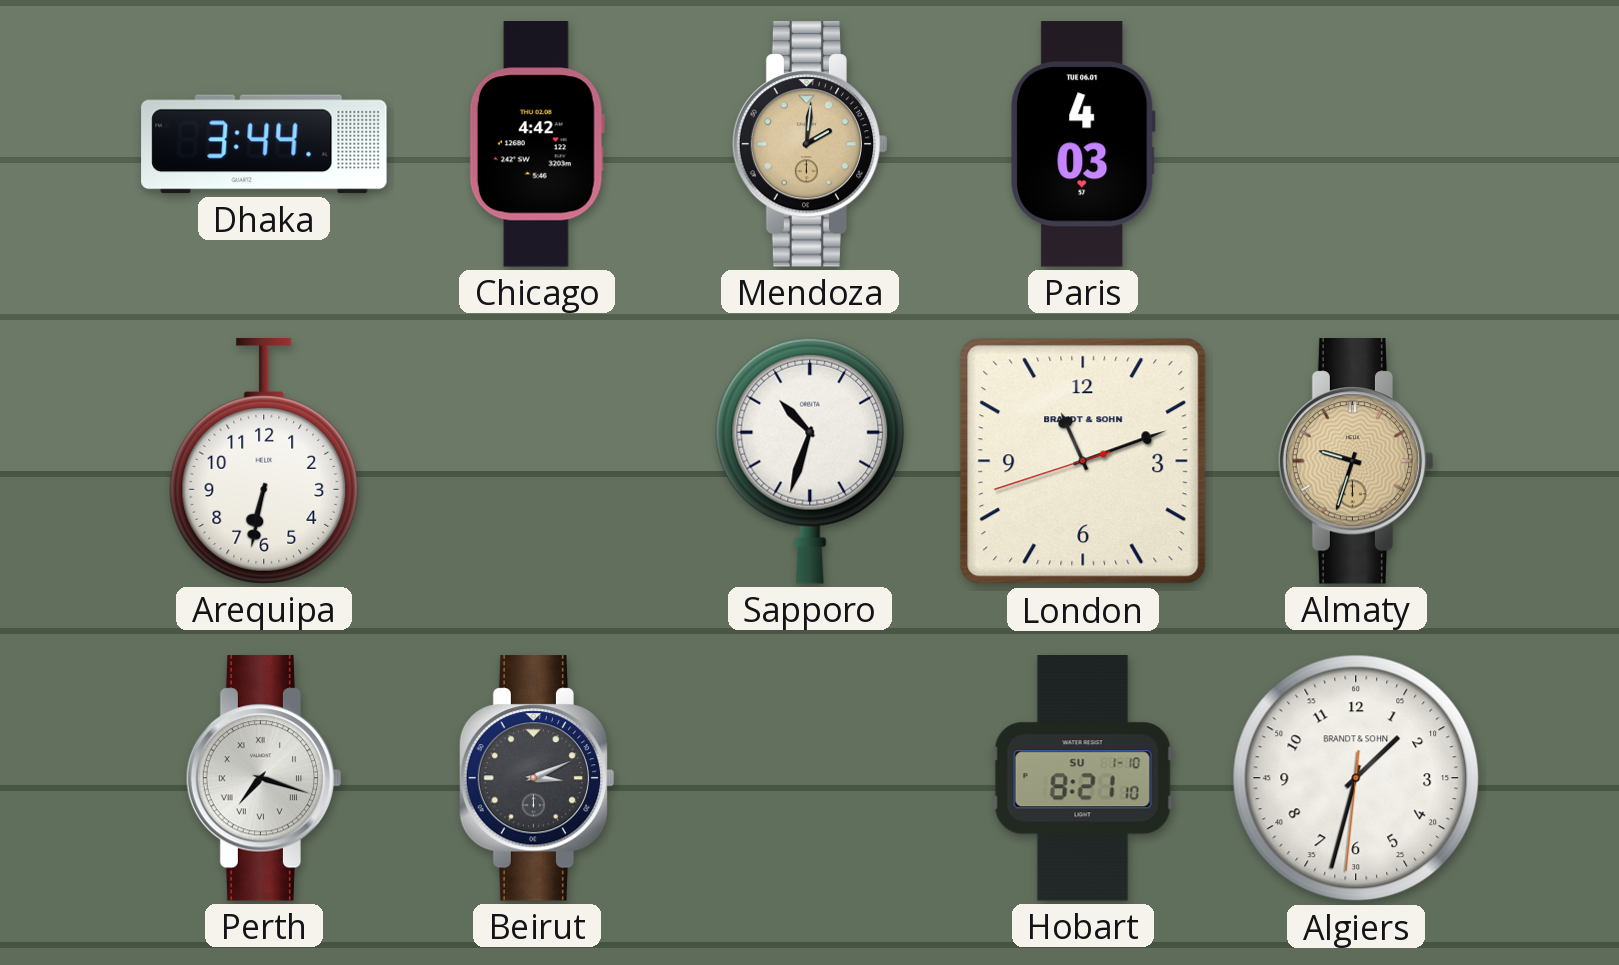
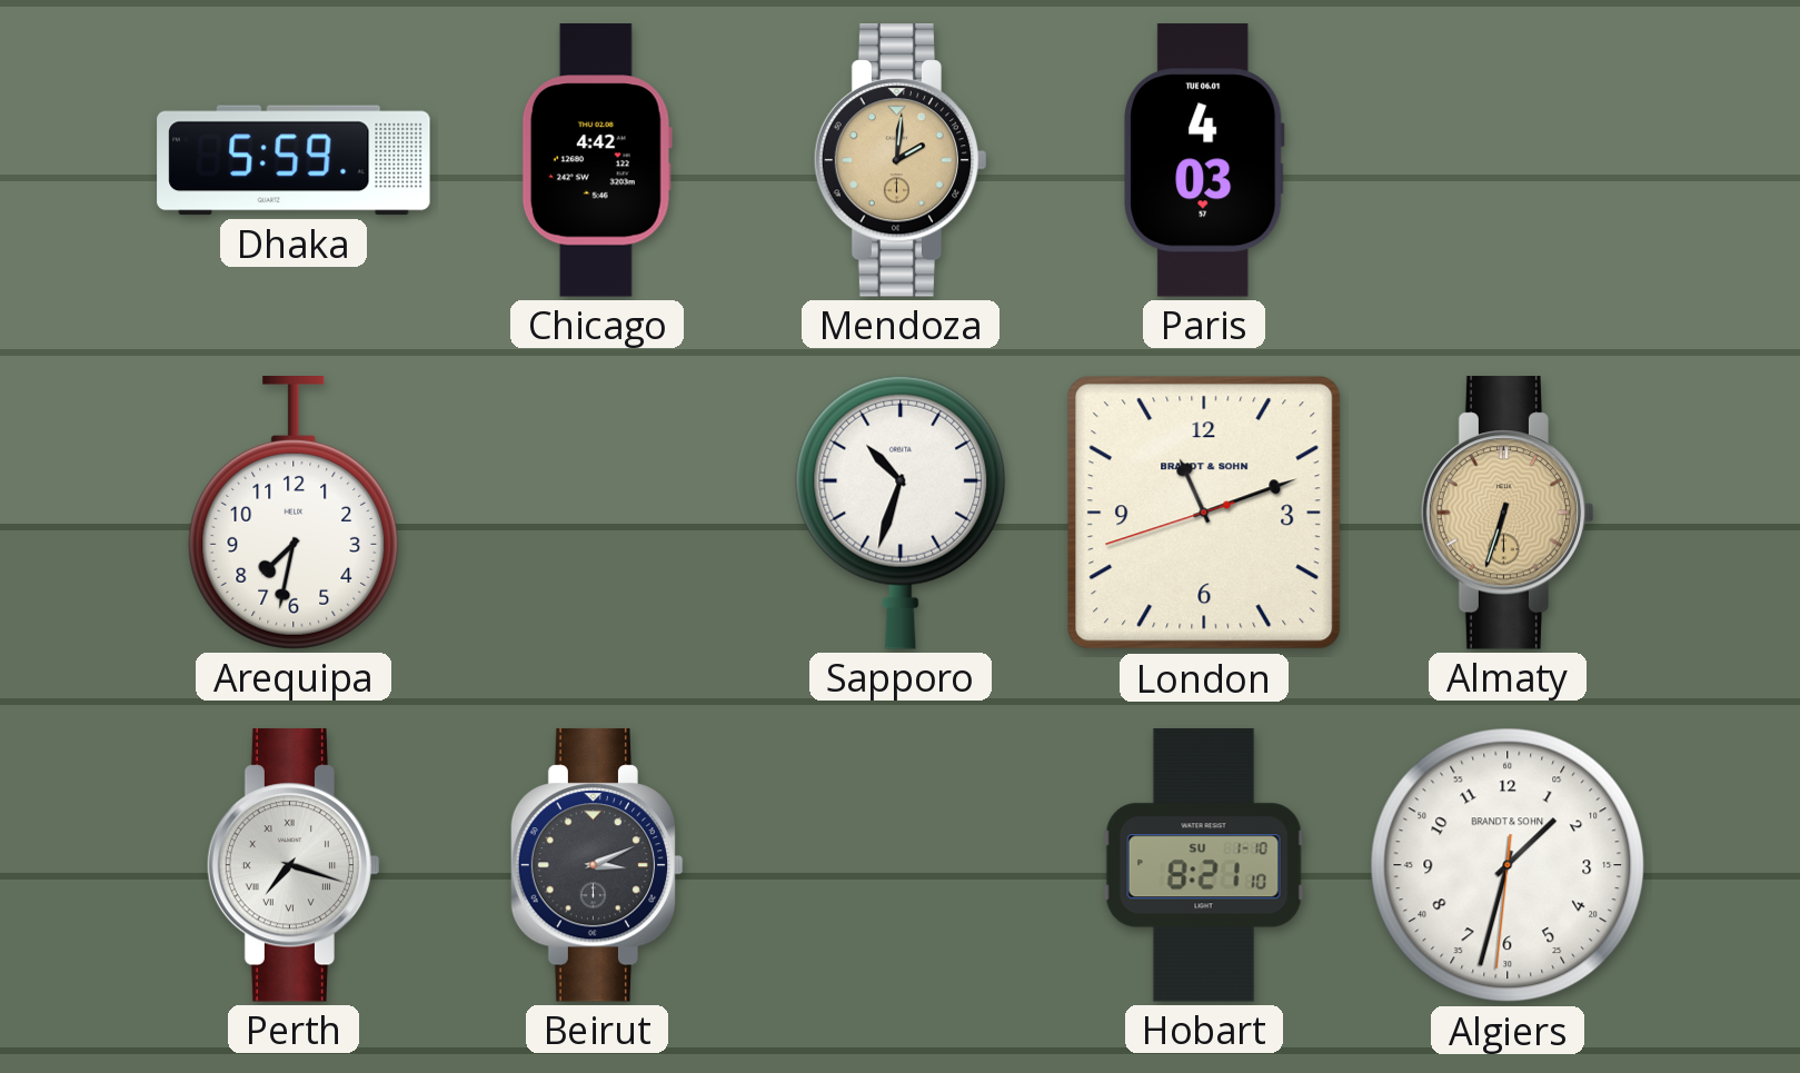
Dhaka: 3:44 -> 5:59
Arequipa: 6:32 -> 7:32
Almaty: 9:33 -> 6:33
